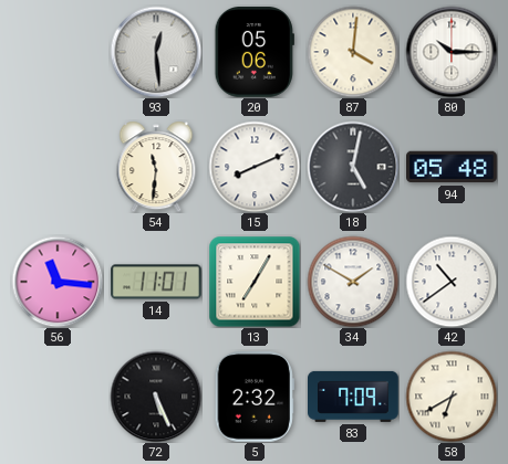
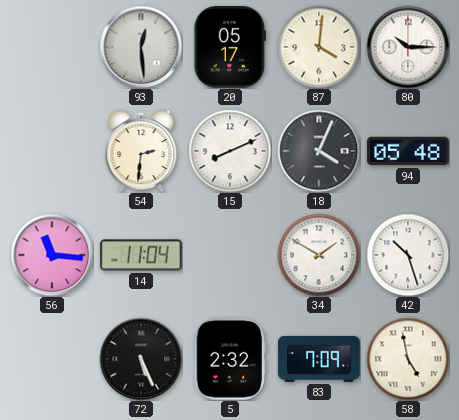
20: 05:06 -> 05:17
54: 11:31 -> 2:31
18: 5:02 -> 4:04
14: 11:01 -> 11:04
13: 7:05 -> none
42: 10:39 -> 10:27
58: 6:40 -> 4:58
